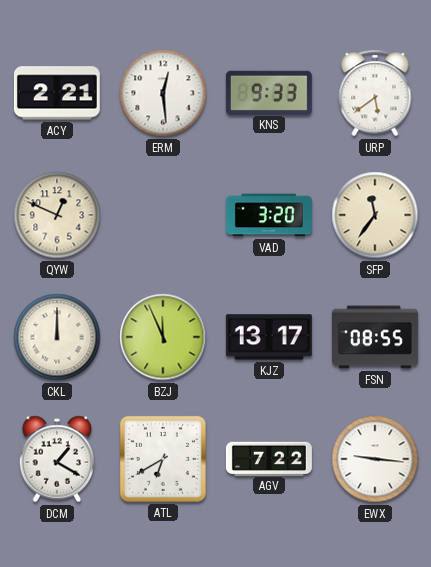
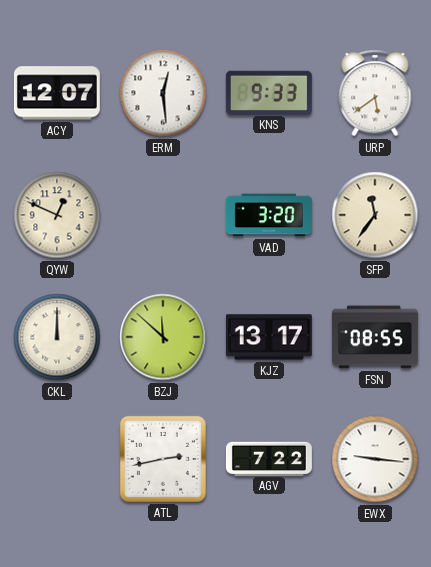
ACY: 2:21 -> 12:07
BZJ: 11:56 -> 11:52
DCM: 1:20 -> none
ATL: 6:40 -> 2:43
